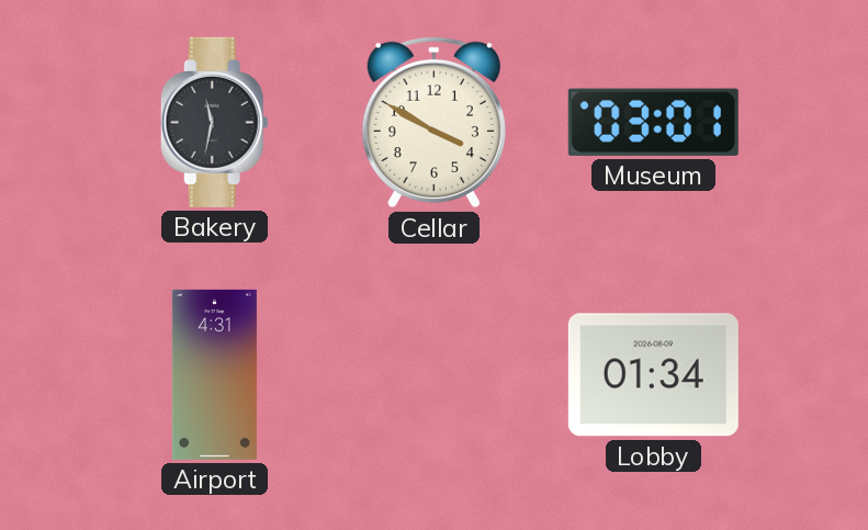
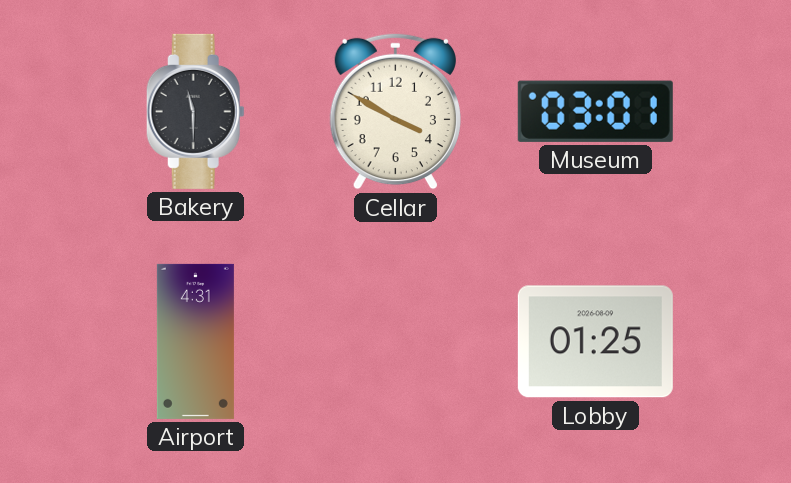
Bakery: 11:32 -> 11:30
Lobby: 01:34 -> 01:25
